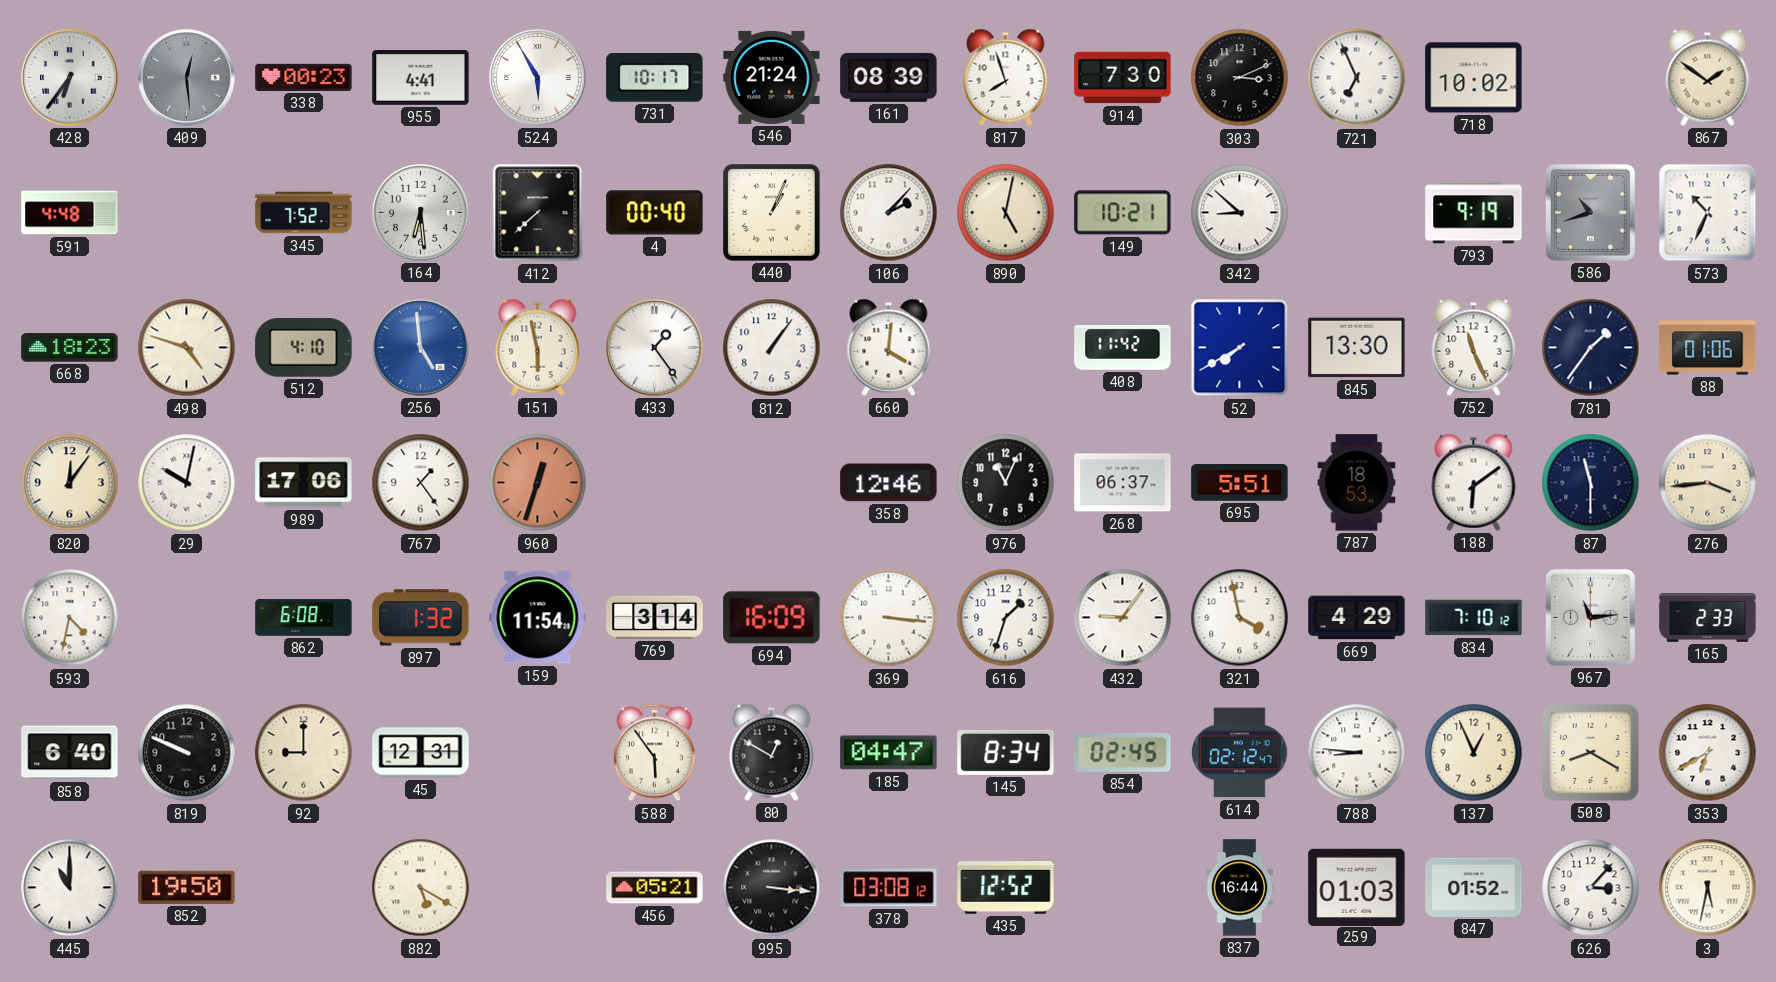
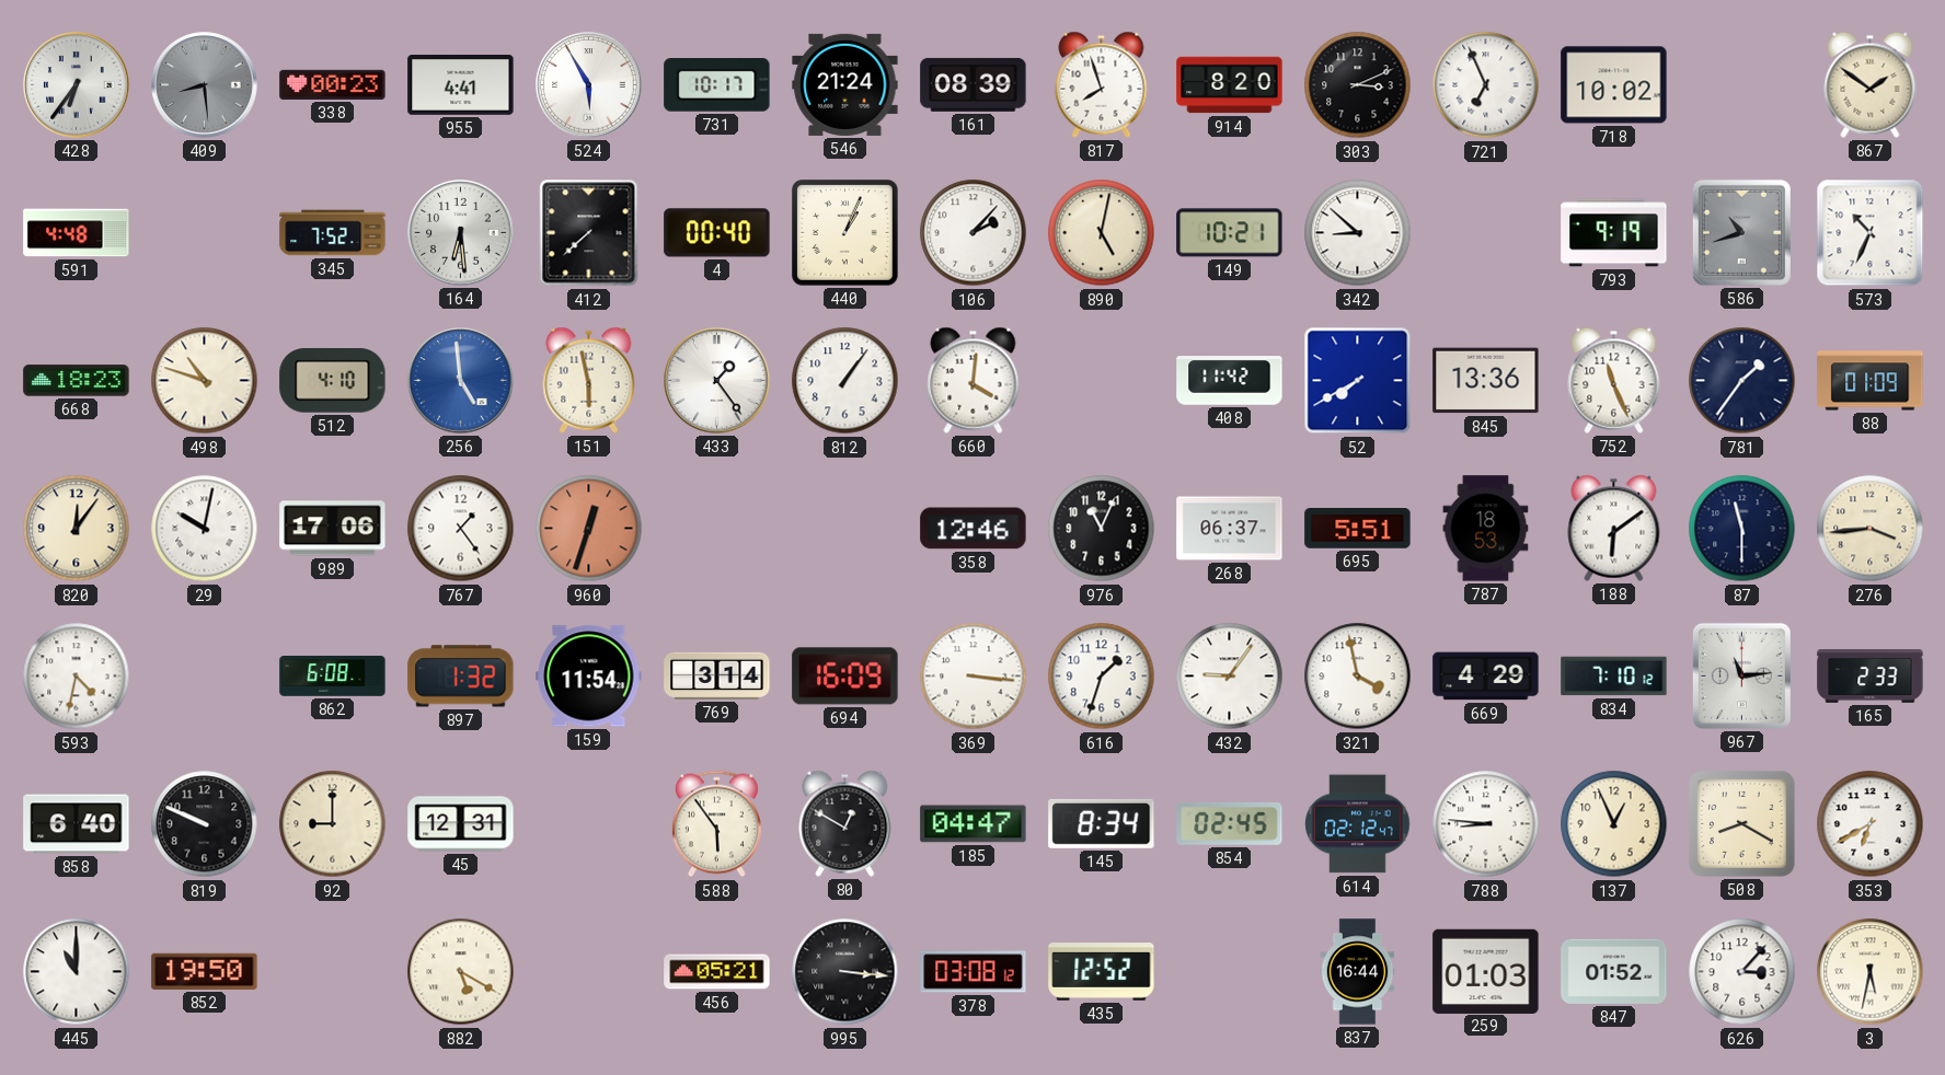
409: 12:29 -> 8:29
914: 7:30 -> 8:20
498: 4:48 -> 10:48
845: 13:30 -> 13:36
88: 01:06 -> 01:09
